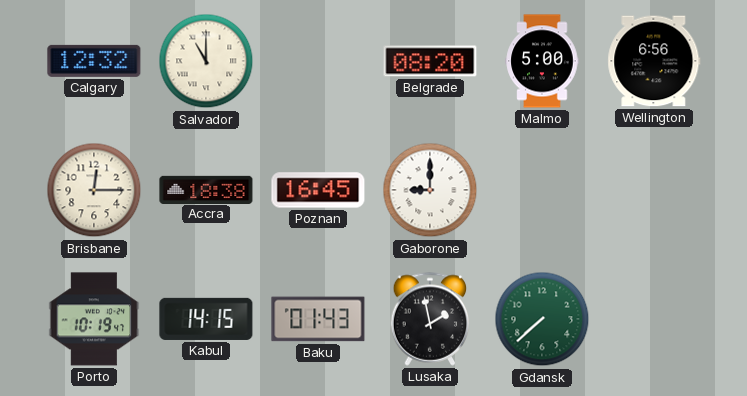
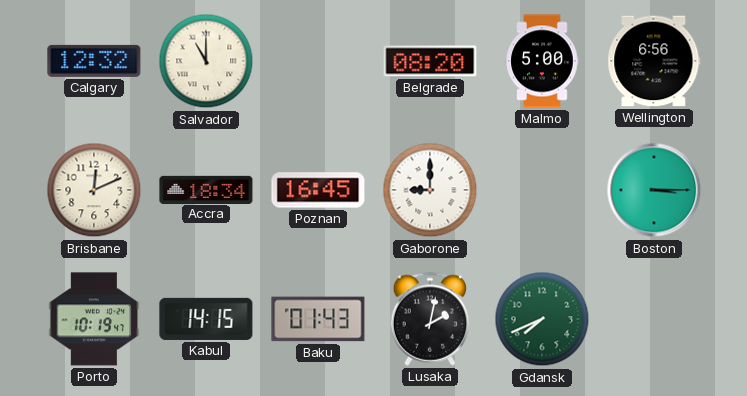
Brisbane: 12:15 -> 12:11
Accra: 18:38 -> 18:34
Boston: none -> 3:15
Lusaka: 1:58 -> 2:02
Gdansk: 7:38 -> 7:41
